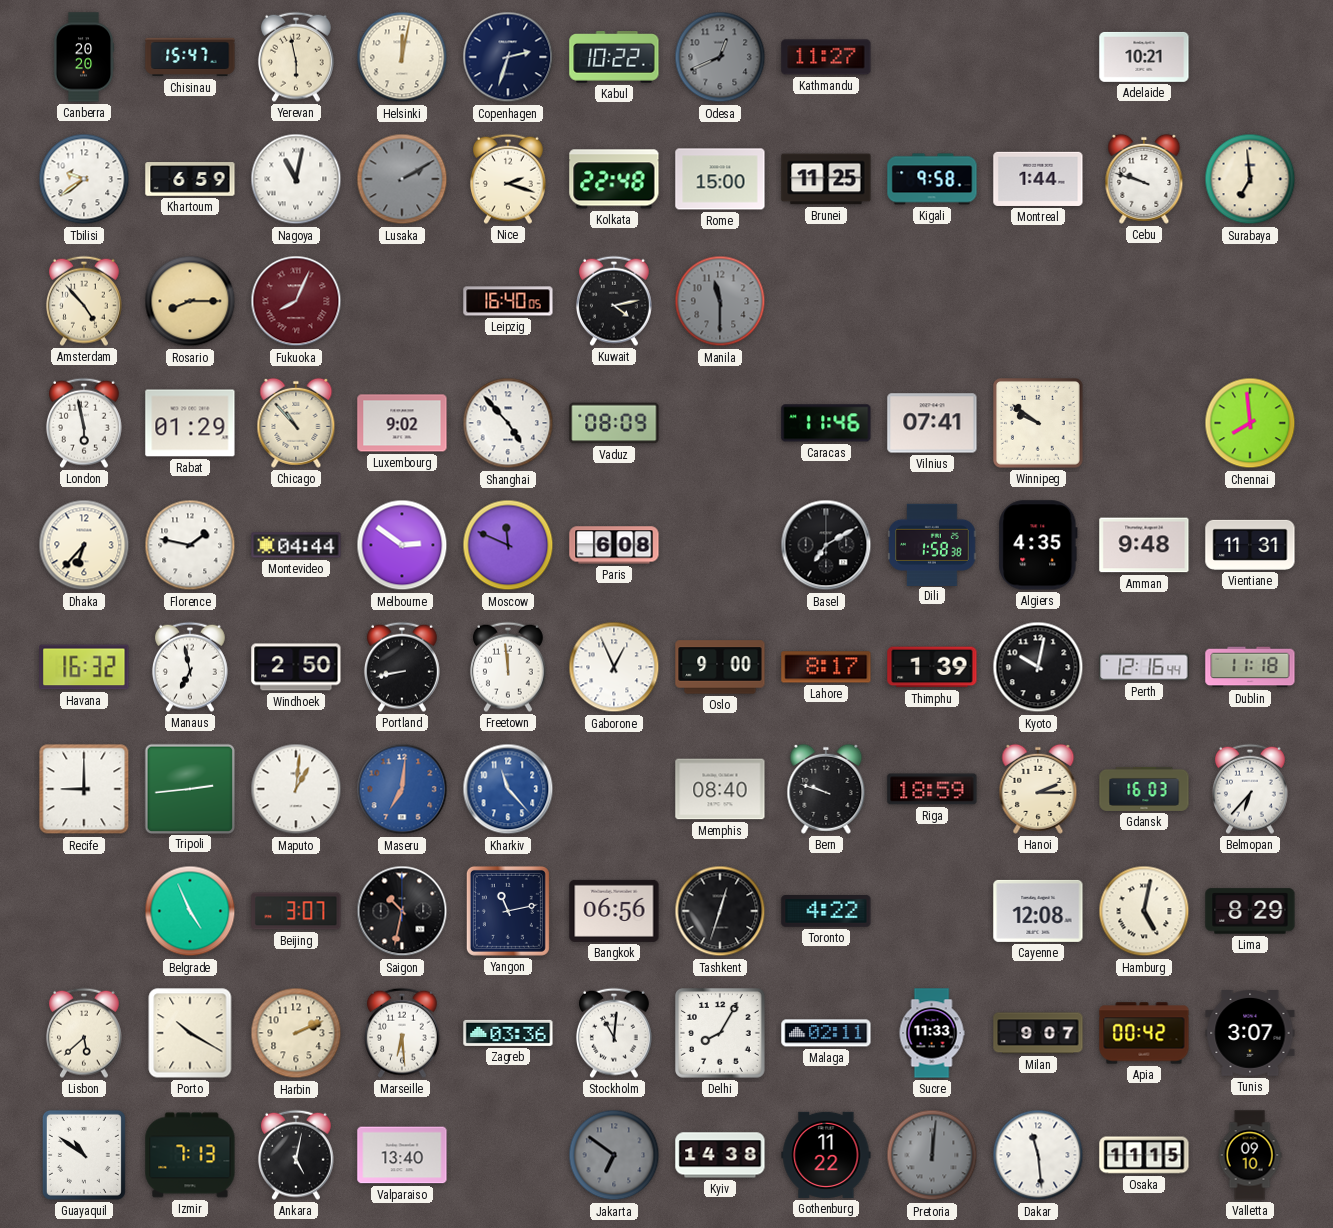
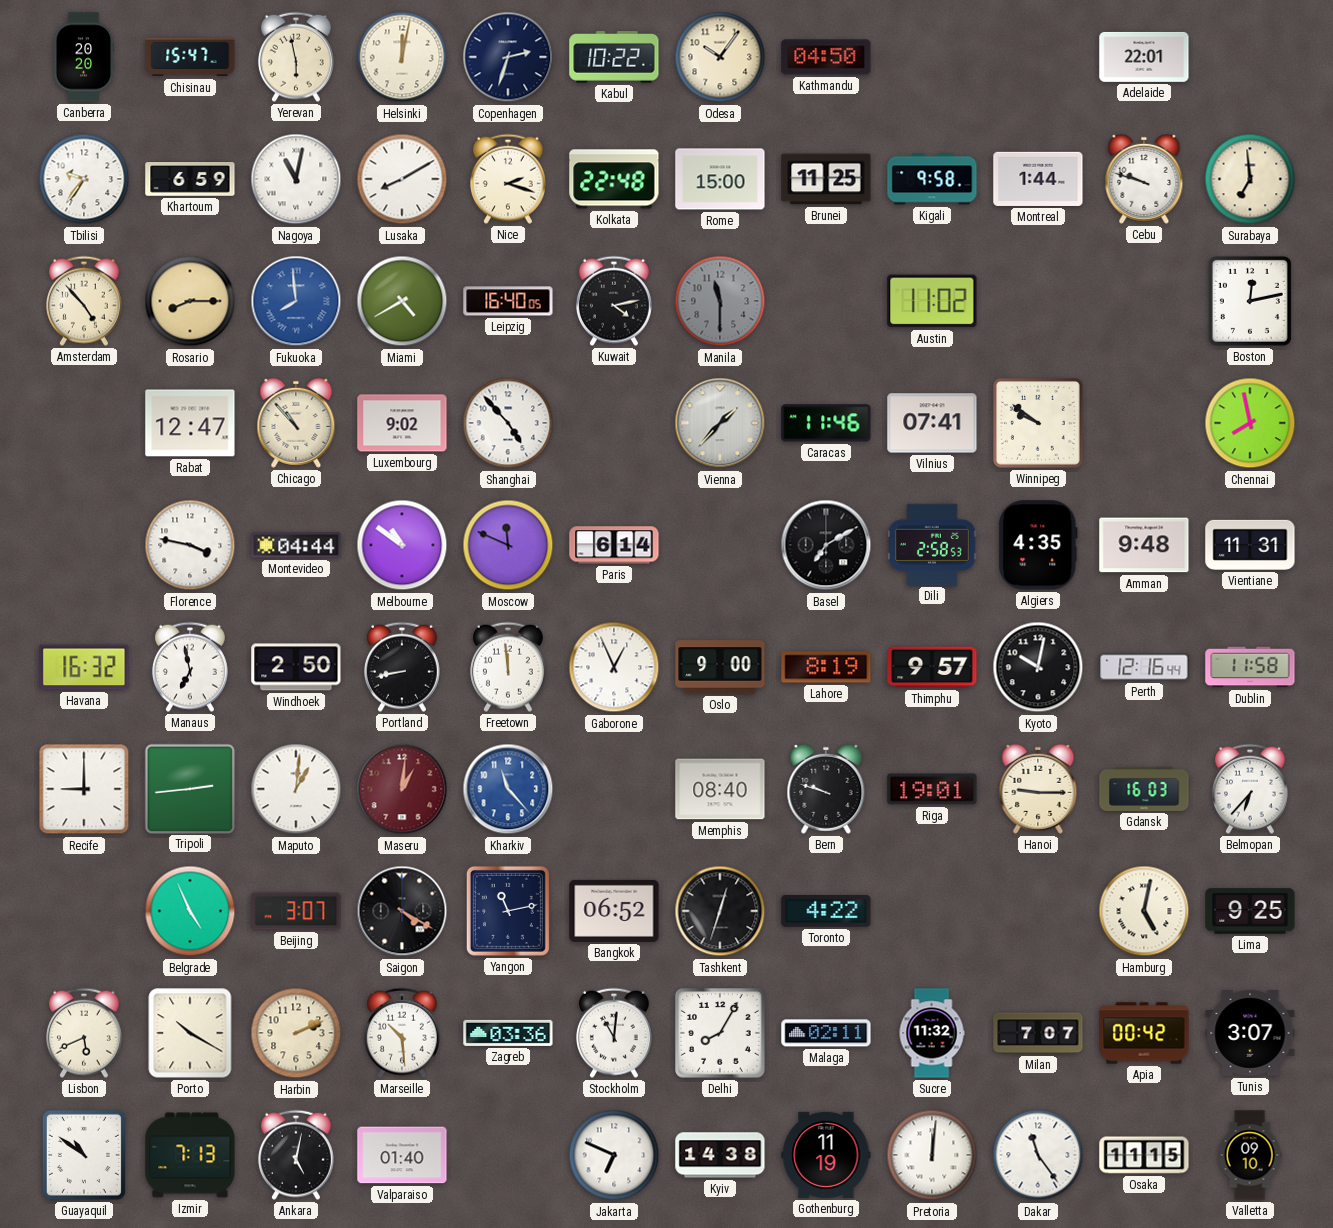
Odesa: 12:41 -> 10:06
Odesa dial: grey -> cream
Kathmandu: 11:27 -> 04:50
Adelaide: 10:21 -> 22:01
Tbilisi: 9:39 -> 9:36
Lusaka: 2:10 -> 8:10
Lusaka dial: grey -> white
Fukuoka: 8:04 -> 7:59
Fukuoka dial: burgundy -> blue
Miami: none -> 4:40
Austin: none -> 11:02
Boston: none -> 12:13
London: 5:58 -> none
Rabat: 01:29 -> 12:47
Vaduz: 08:09 -> none
Vienna: none -> 1:37
Chennai: 7:59 -> 7:58
Dhaka: 6:37 -> none
Florence: 1:47 -> 3:47
Melbourne: 2:51 -> 10:51
Paris: 6:08 -> 6:14
Dili: 1:58 -> 2:58
Lahore: 8:17 -> 8:19
Thimphu: 1:39 -> 9:57
Dublin: 11:18 -> 11:58
Maseru: 7:01 -> 1:01
Maseru dial: blue -> burgundy
Riga: 18:59 -> 19:01
Hanoi: 2:15 -> 9:15
Saigon: 10:32 -> 4:20
Bangkok: 06:56 -> 06:52
Cayenne: 12:08 -> none
Lima: 8:29 -> 9:25
Lisbon: 5:38 -> 5:41
Marseille: 6:29 -> 10:29
Sucre: 11:33 -> 11:32
Milan: 9:07 -> 7:07
Valparaiso: 13:40 -> 01:40
Jakarta: 6:51 -> 6:49
Jakarta dial: grey -> white
Gothenburg: 11:22 -> 11:19
Pretoria dial: grey -> white
Dakar: 11:29 -> 11:24
